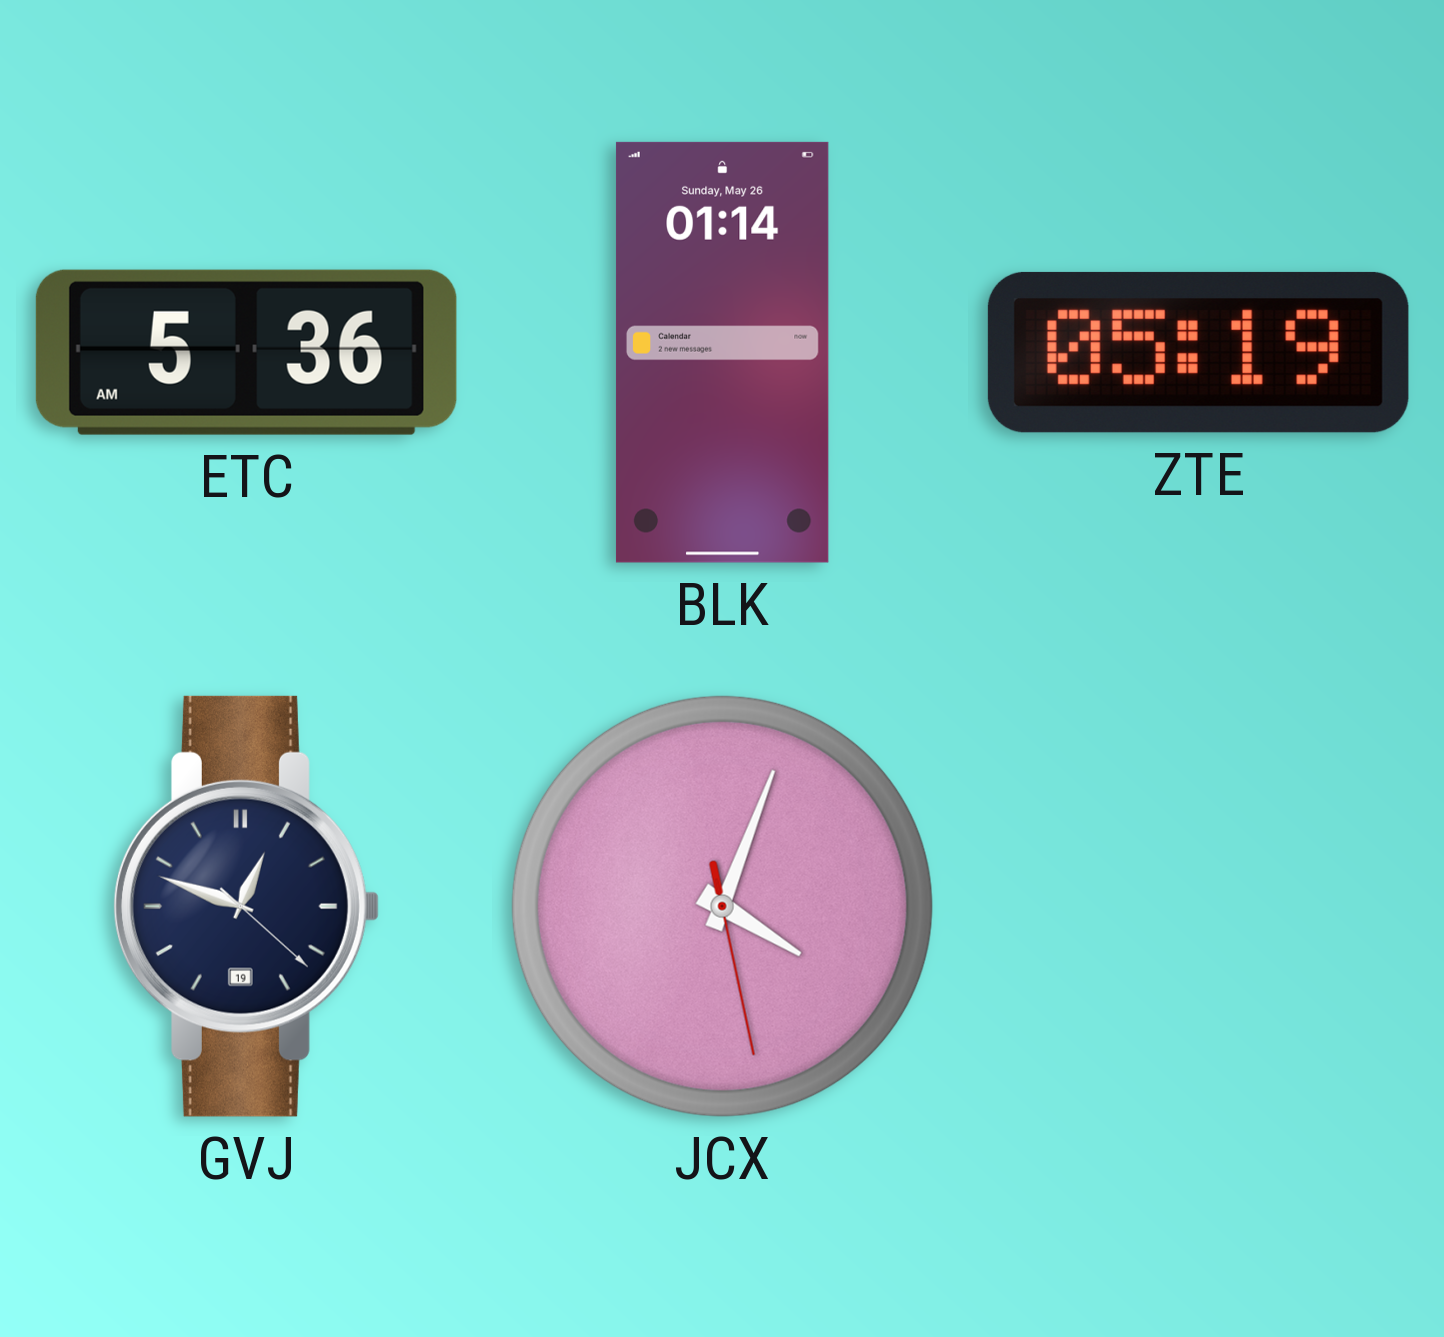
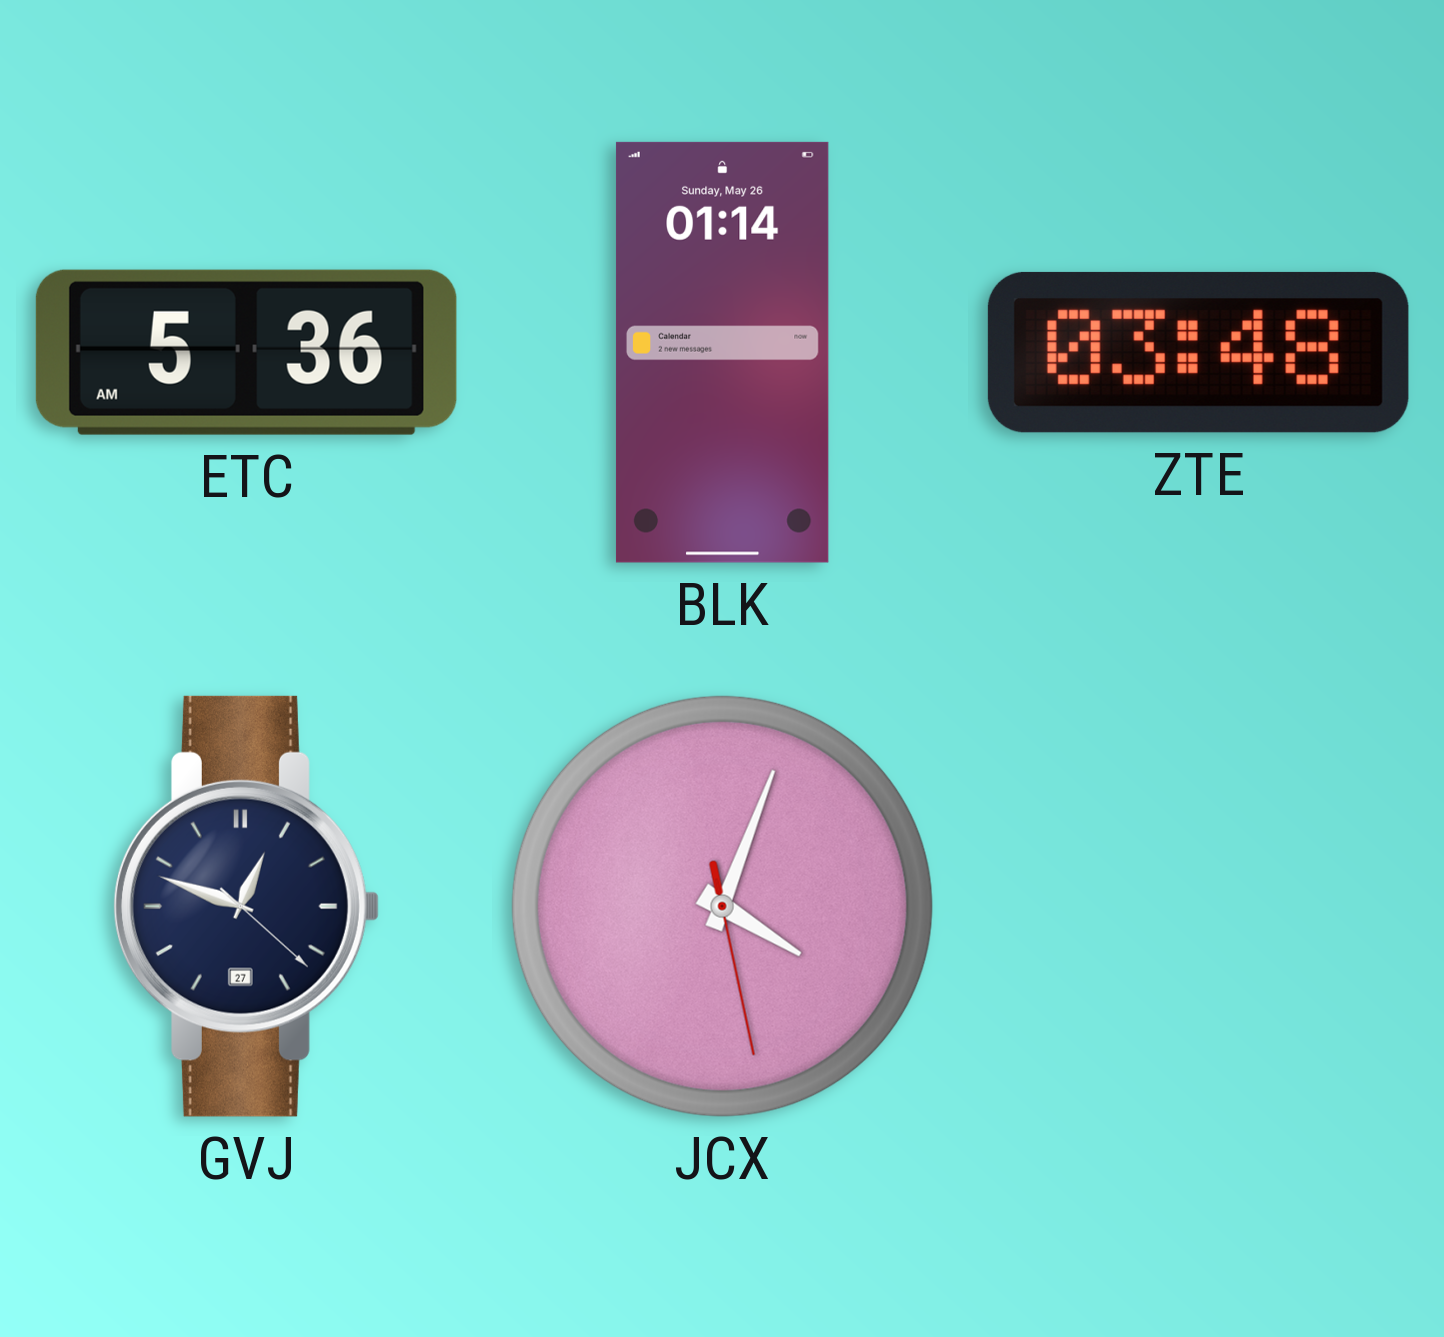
ZTE: 05:19 -> 03:48
GVJ date: 19 -> 27
